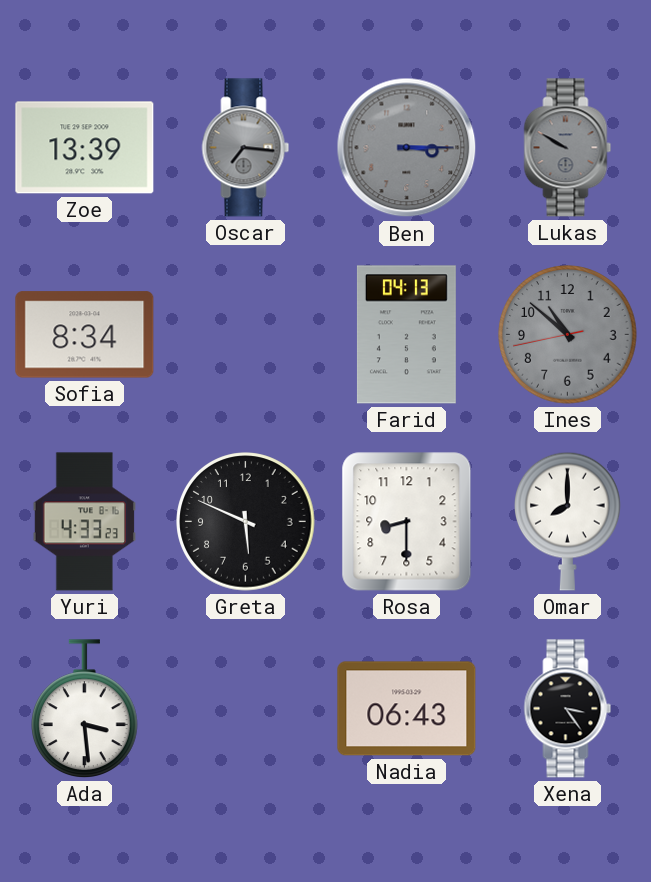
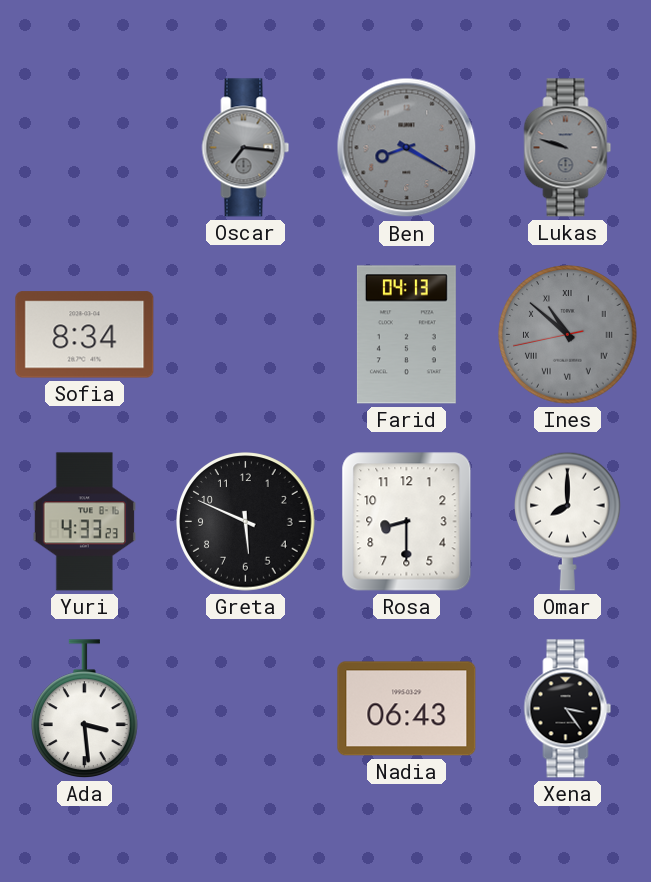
Zoe: 13:39 -> none
Ben: 3:15 -> 8:20
Lukas: 9:50 -> 9:48
Ines numerals: Arabic -> Roman
